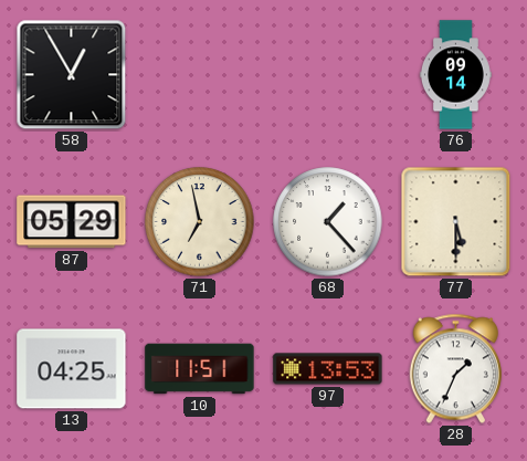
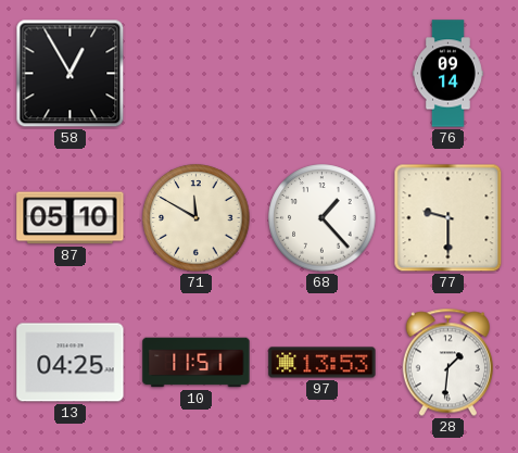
87: 05:29 -> 05:10
71: 6:58 -> 11:50
77: 5:30 -> 9:30
28: 1:34 -> 1:31
